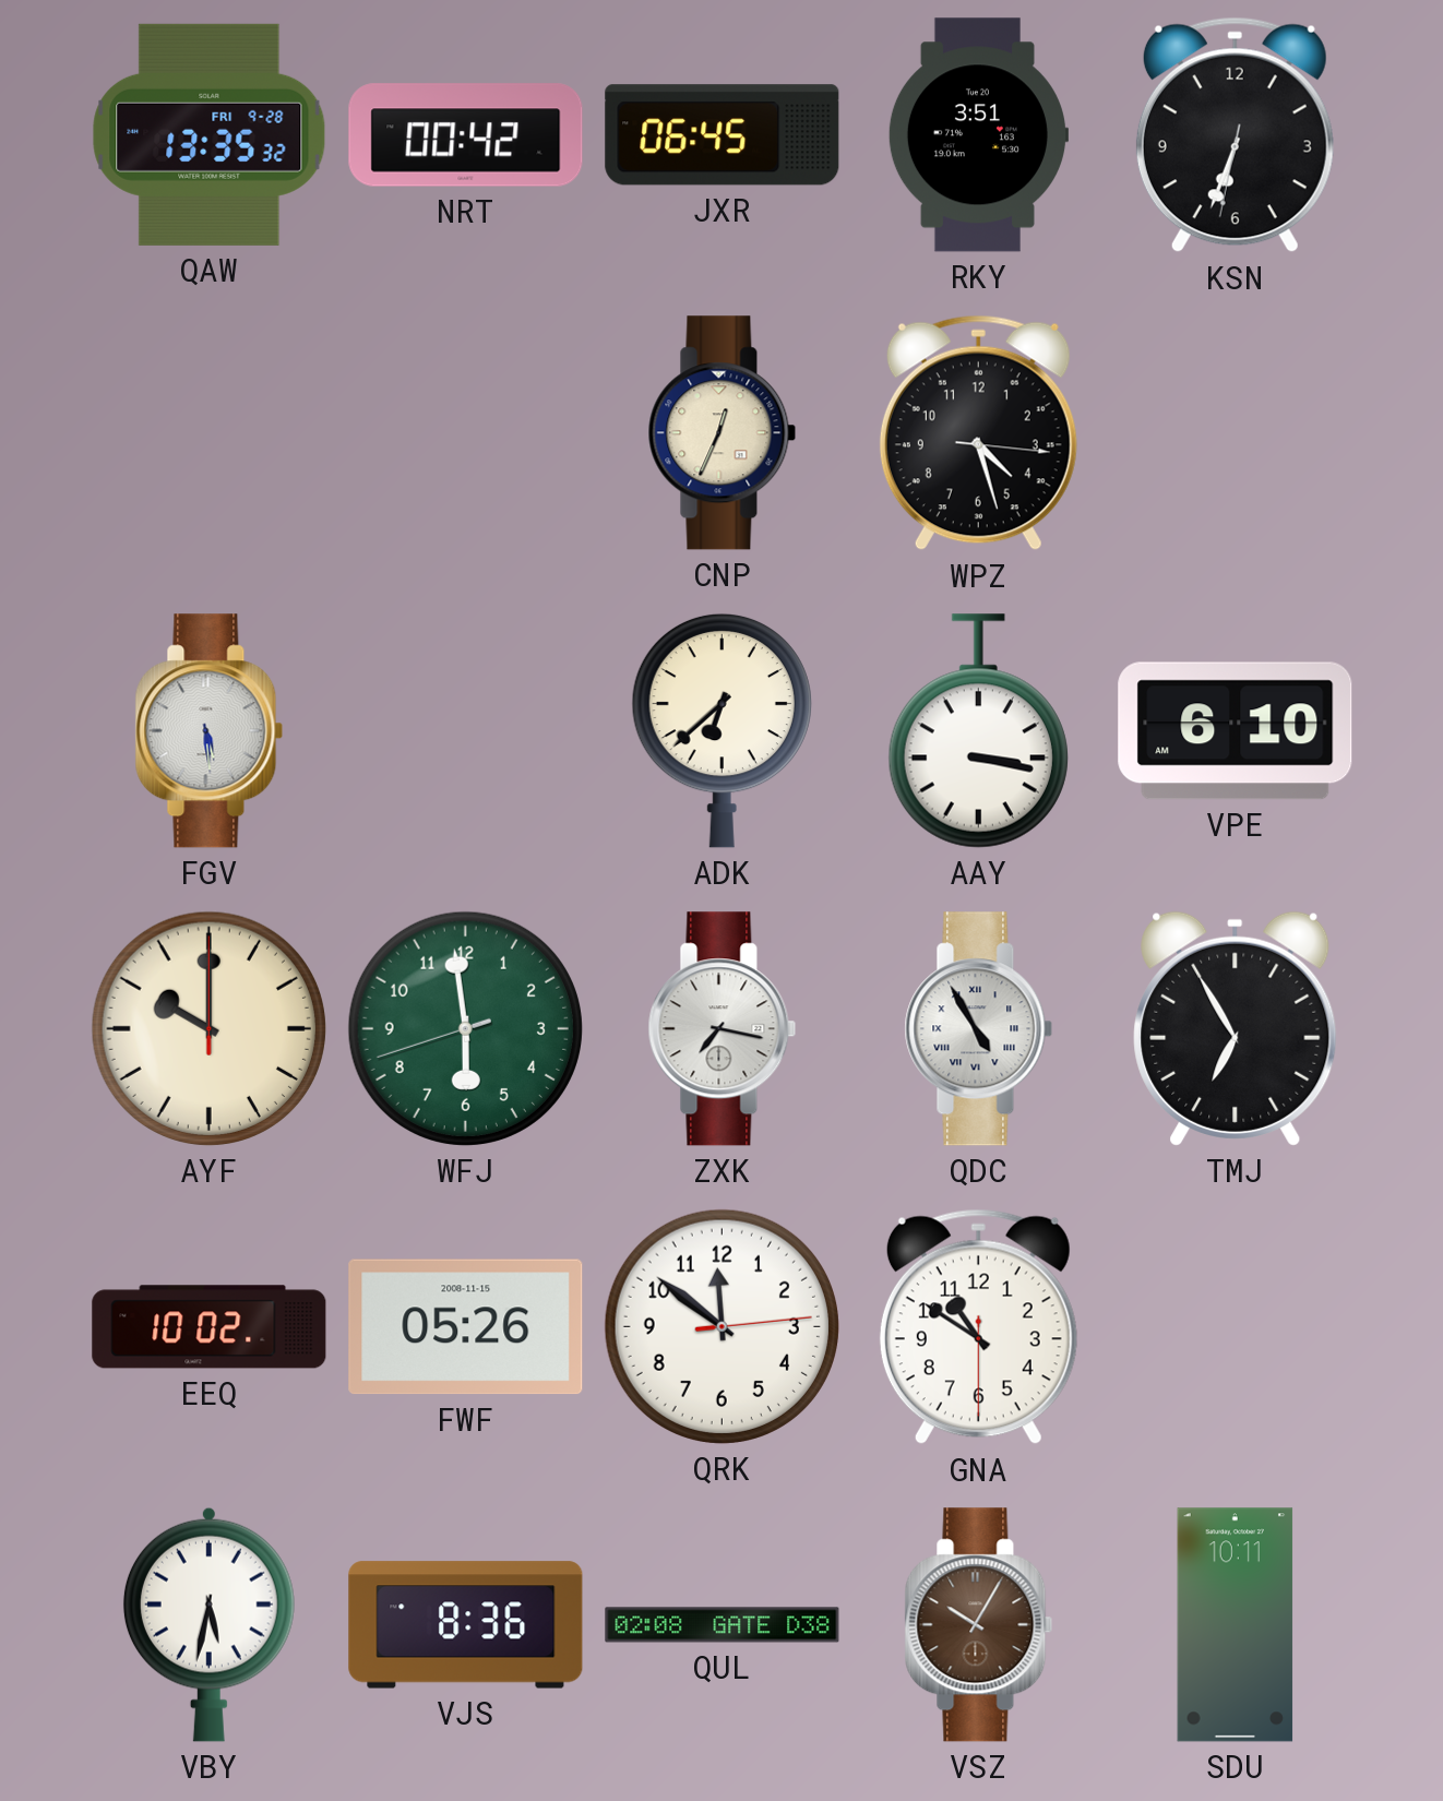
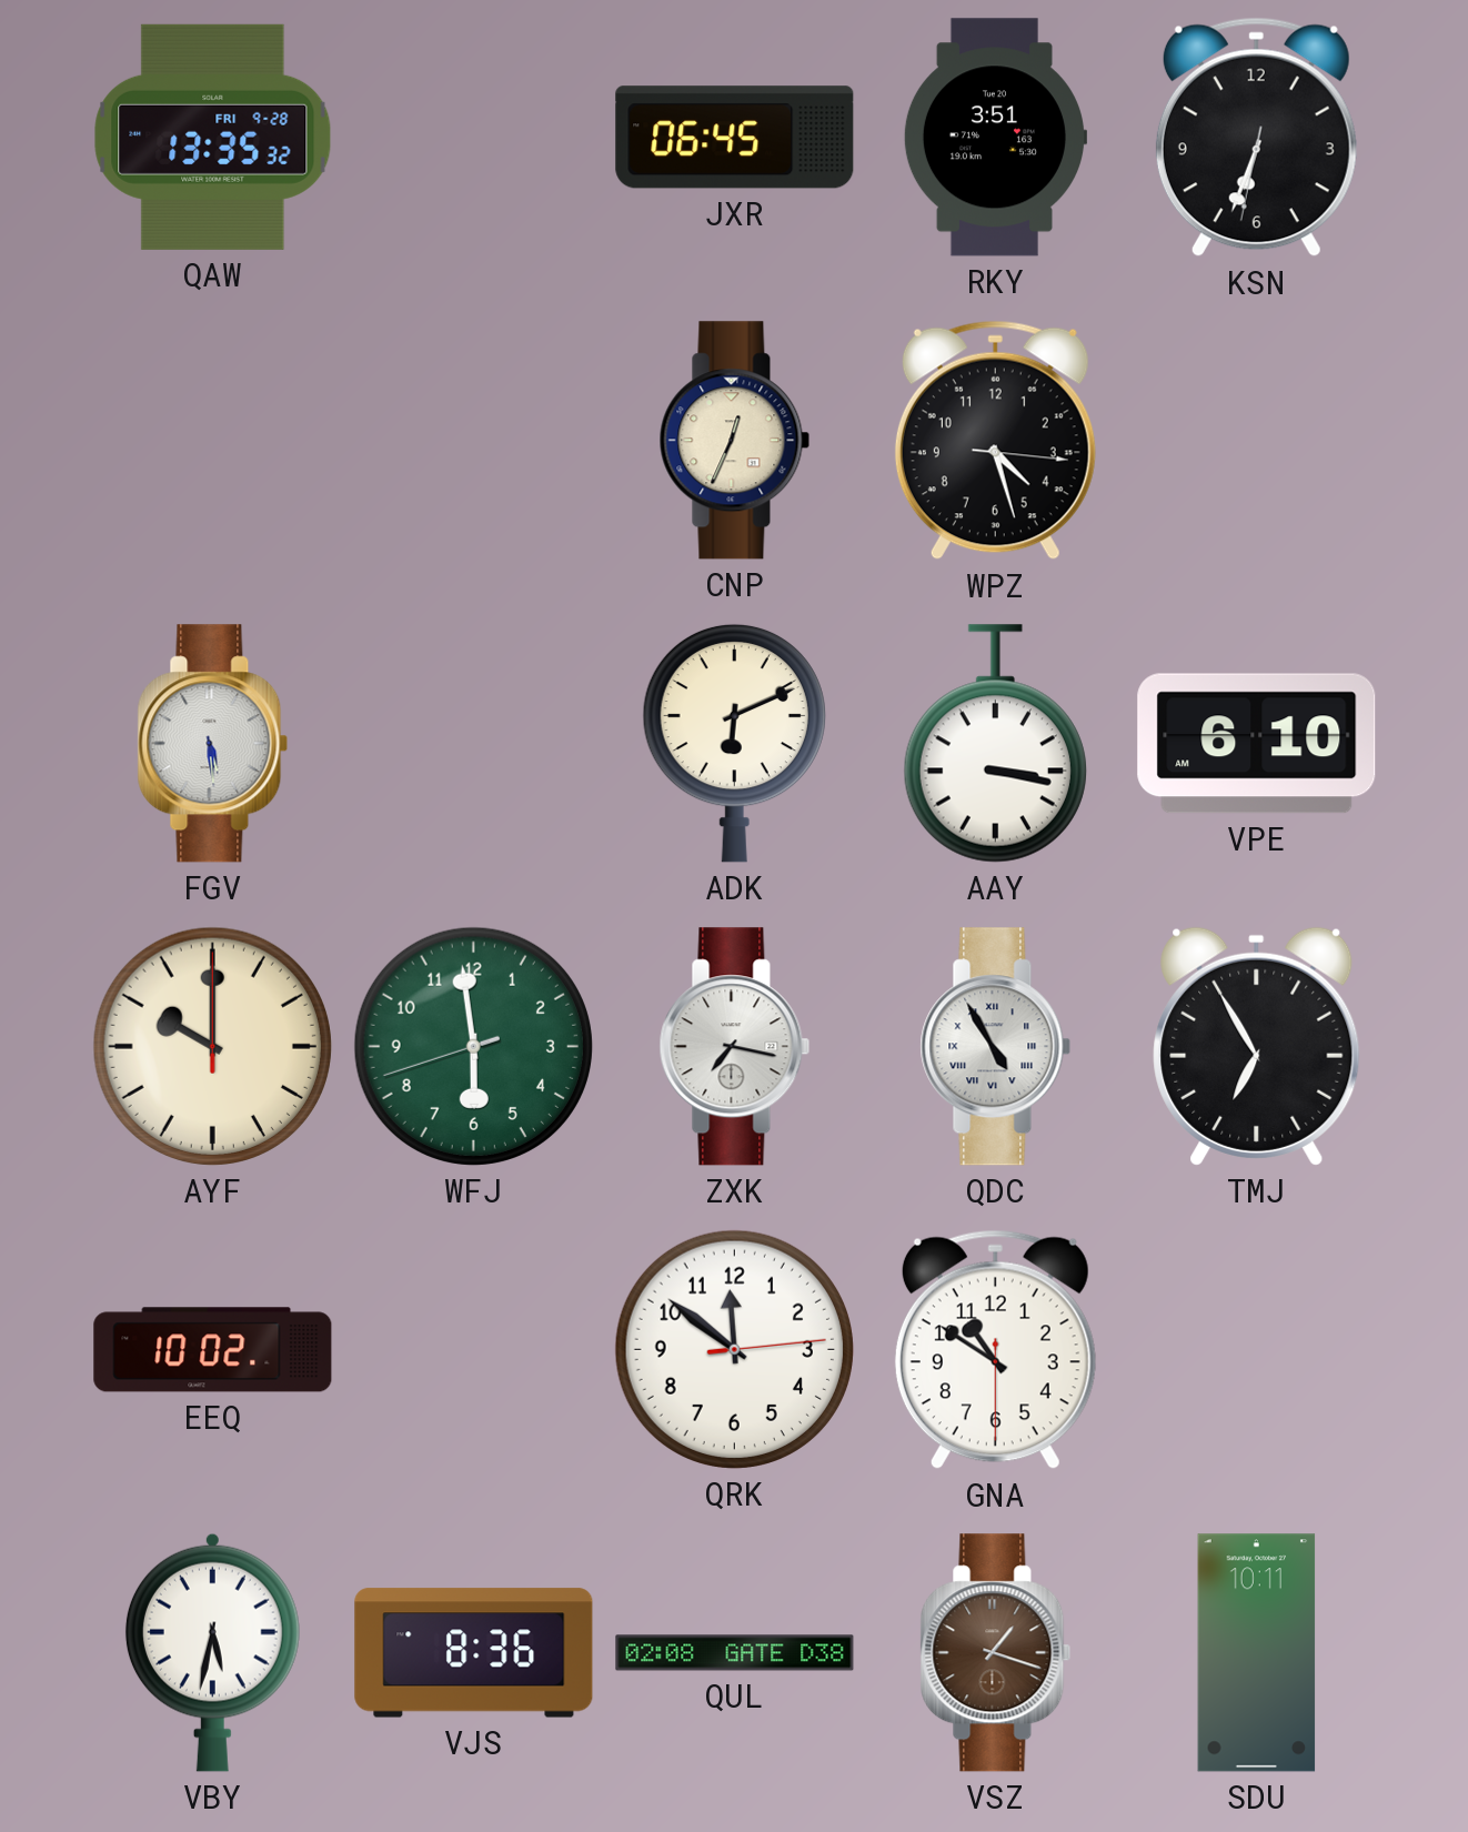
NRT: 00:42 -> none
ADK: 6:38 -> 6:11
FWF: 05:26 -> none
VSZ: 10:05 -> 1:18
